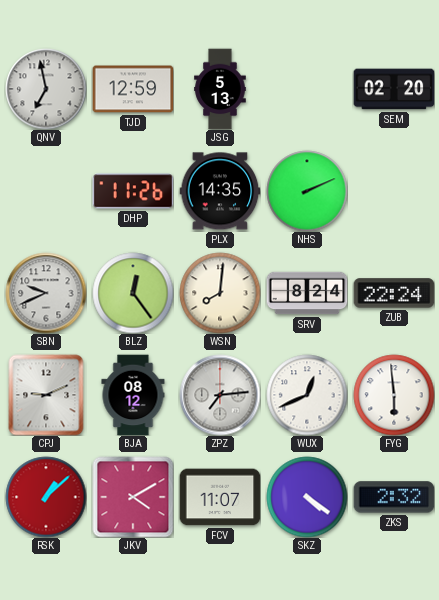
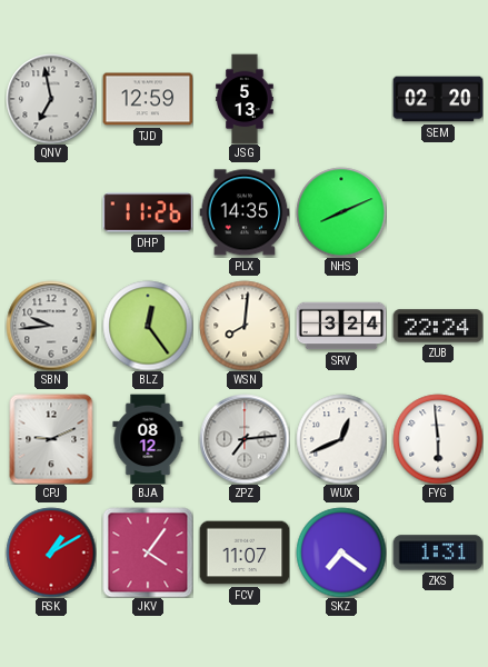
NHS: 2:11 -> 8:11
SBN: 9:41 -> 9:44
SRV: 8:24 -> 3:24
RSK: 1:08 -> 1:10
JKV: 4:10 -> 4:06
SKZ: 4:21 -> 7:21
ZKS: 2:32 -> 1:31
